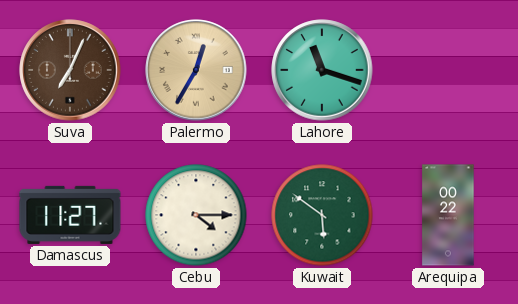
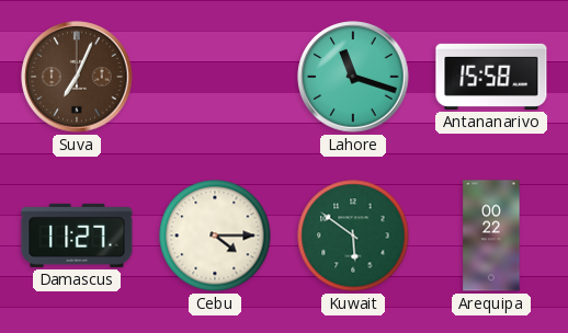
Palermo: 12:35 -> none
Antananarivo: none -> 15:58
